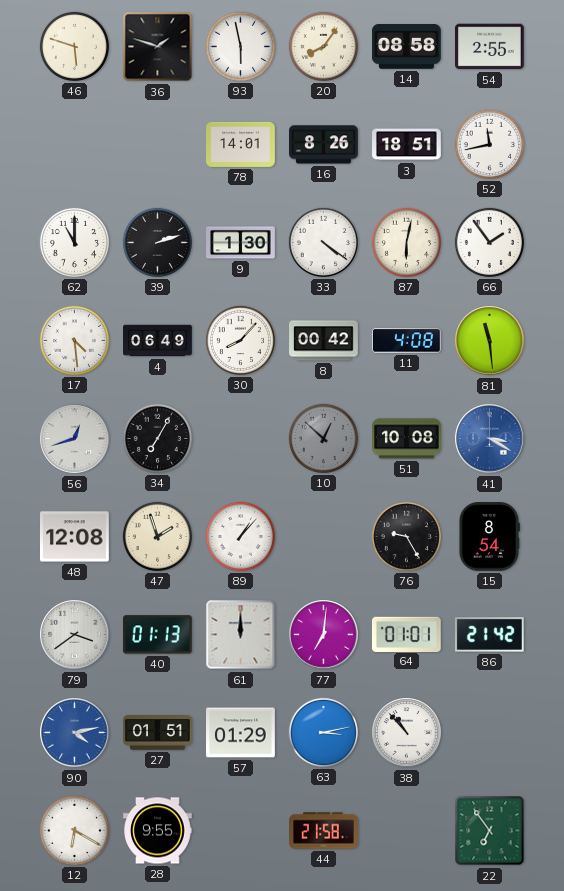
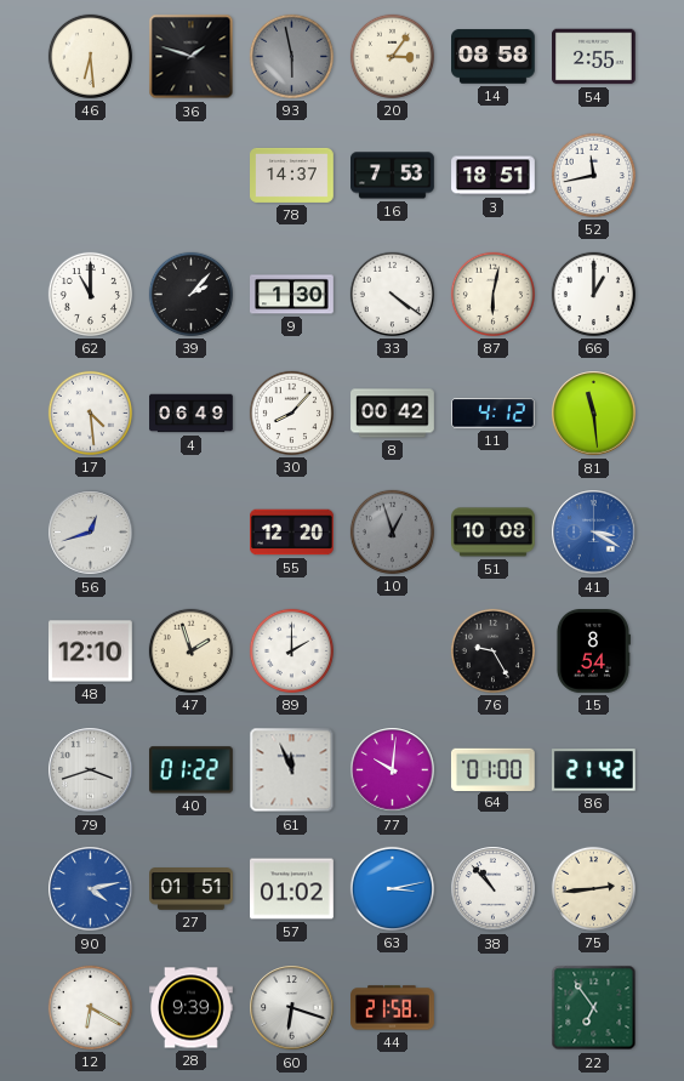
46: 5:48 -> 6:29
93 dial: white -> grey
20: 8:06 -> 3:06
78: 14:01 -> 14:37
16: 8:26 -> 7:53
39: 2:12 -> 2:07
66: 1:54 -> 1:00
11: 4:08 -> 4:12
34: 7:05 -> none
55: none -> 12:20
10: 12:52 -> 12:57
48: 12:08 -> 12:10
89: 1:07 -> 2:00
79: 3:39 -> 3:42
40: 01:13 -> 01:22
61: 12:00 -> 11:56
77: 7:01 -> 10:01
64: 01:01 -> 01:00
57: 01:29 -> 01:02
75: none -> 2:44
28: 9:55 -> 9:39
60: none -> 6:18
